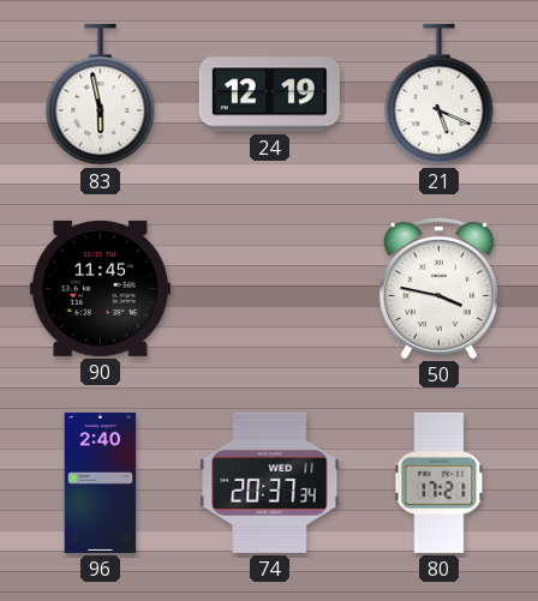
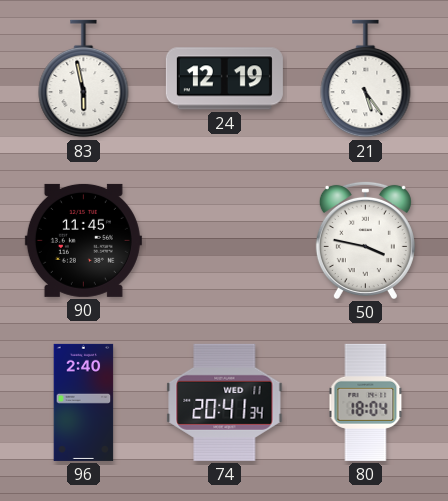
21: 5:19 -> 5:24
74: 20:37 -> 20:41
80: 17:21 -> 18:04
